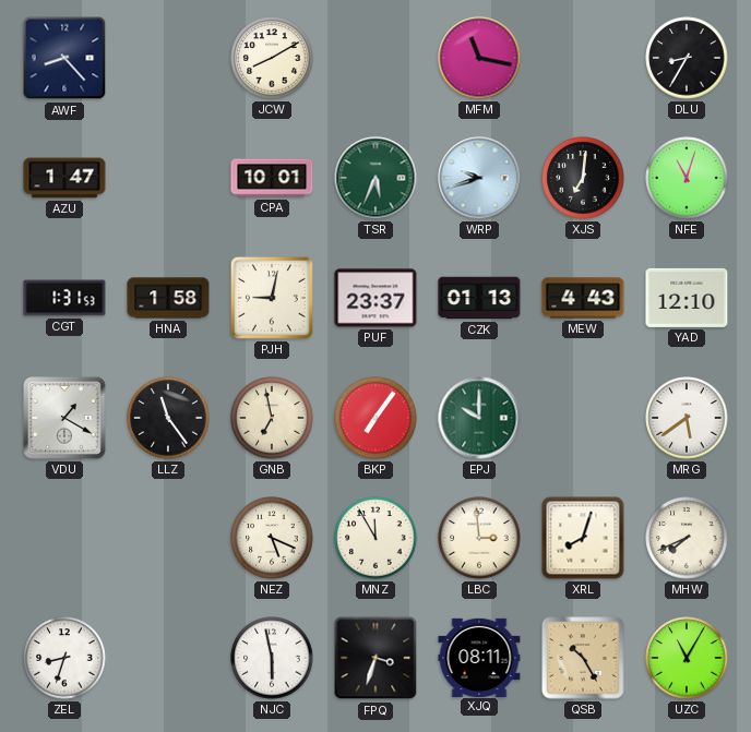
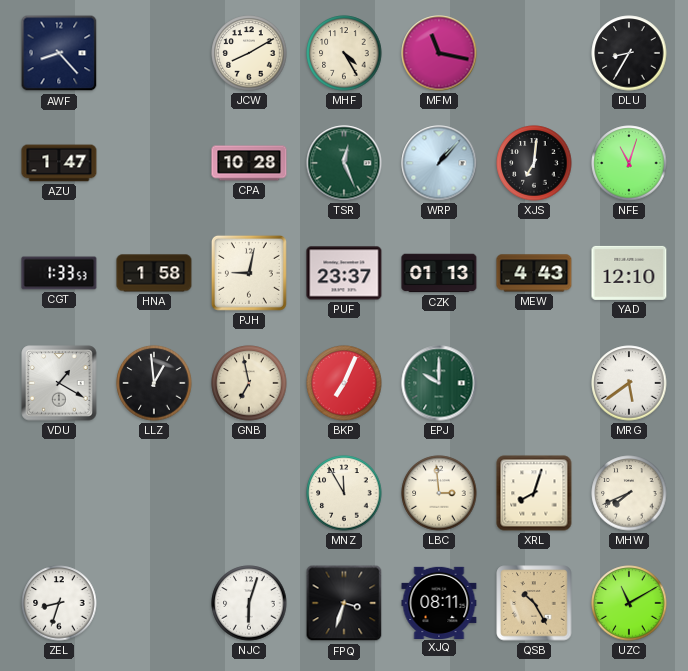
MHF: none -> 4:25
CPA: 10:01 -> 10:28
TSR: 5:34 -> 12:26
WRP: 9:42 -> 1:07
CGT: 1:31 -> 1:33
LLZ: 11:24 -> 12:59
BKP: 7:06 -> 7:04
NEZ: 5:19 -> none
NJC: 5:58 -> 6:03
UZC: 11:05 -> 11:10
